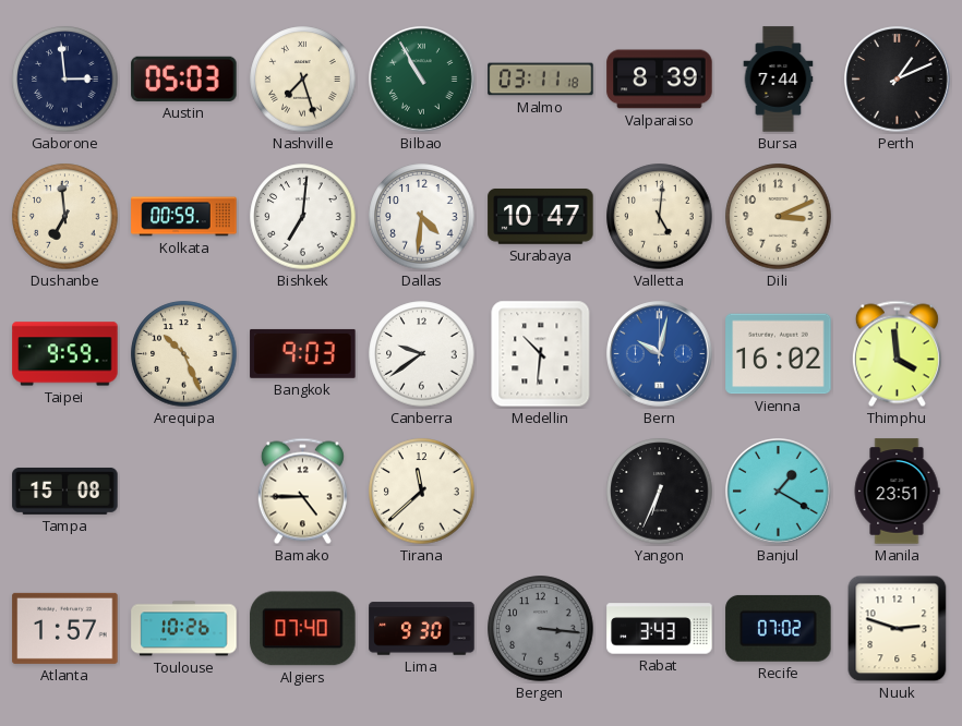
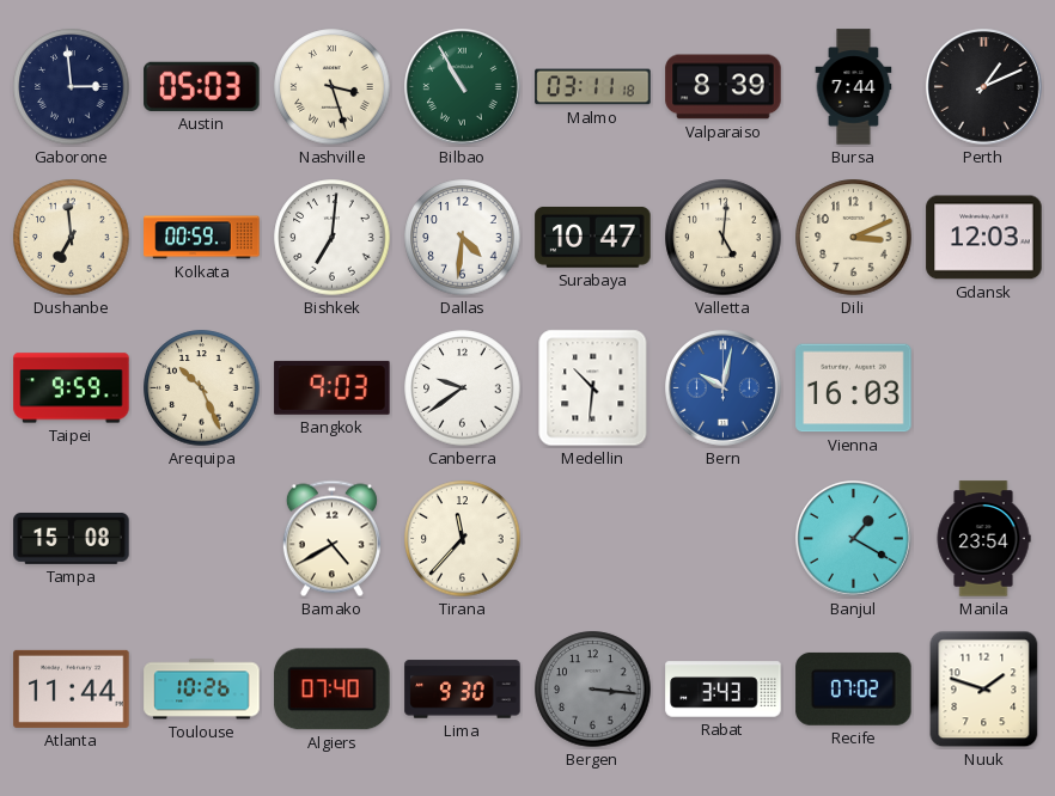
Nashville: 7:27 -> 3:27
Gdansk: none -> 12:03
Vienna: 16:02 -> 16:03
Thimphu: 3:59 -> none
Bamako: 4:45 -> 4:40
Tirana: 11:38 -> 11:37
Yangon: 6:34 -> none
Manila: 23:51 -> 23:54
Atlanta: 1:57 -> 11:44
Nuuk: 2:48 -> 1:48
